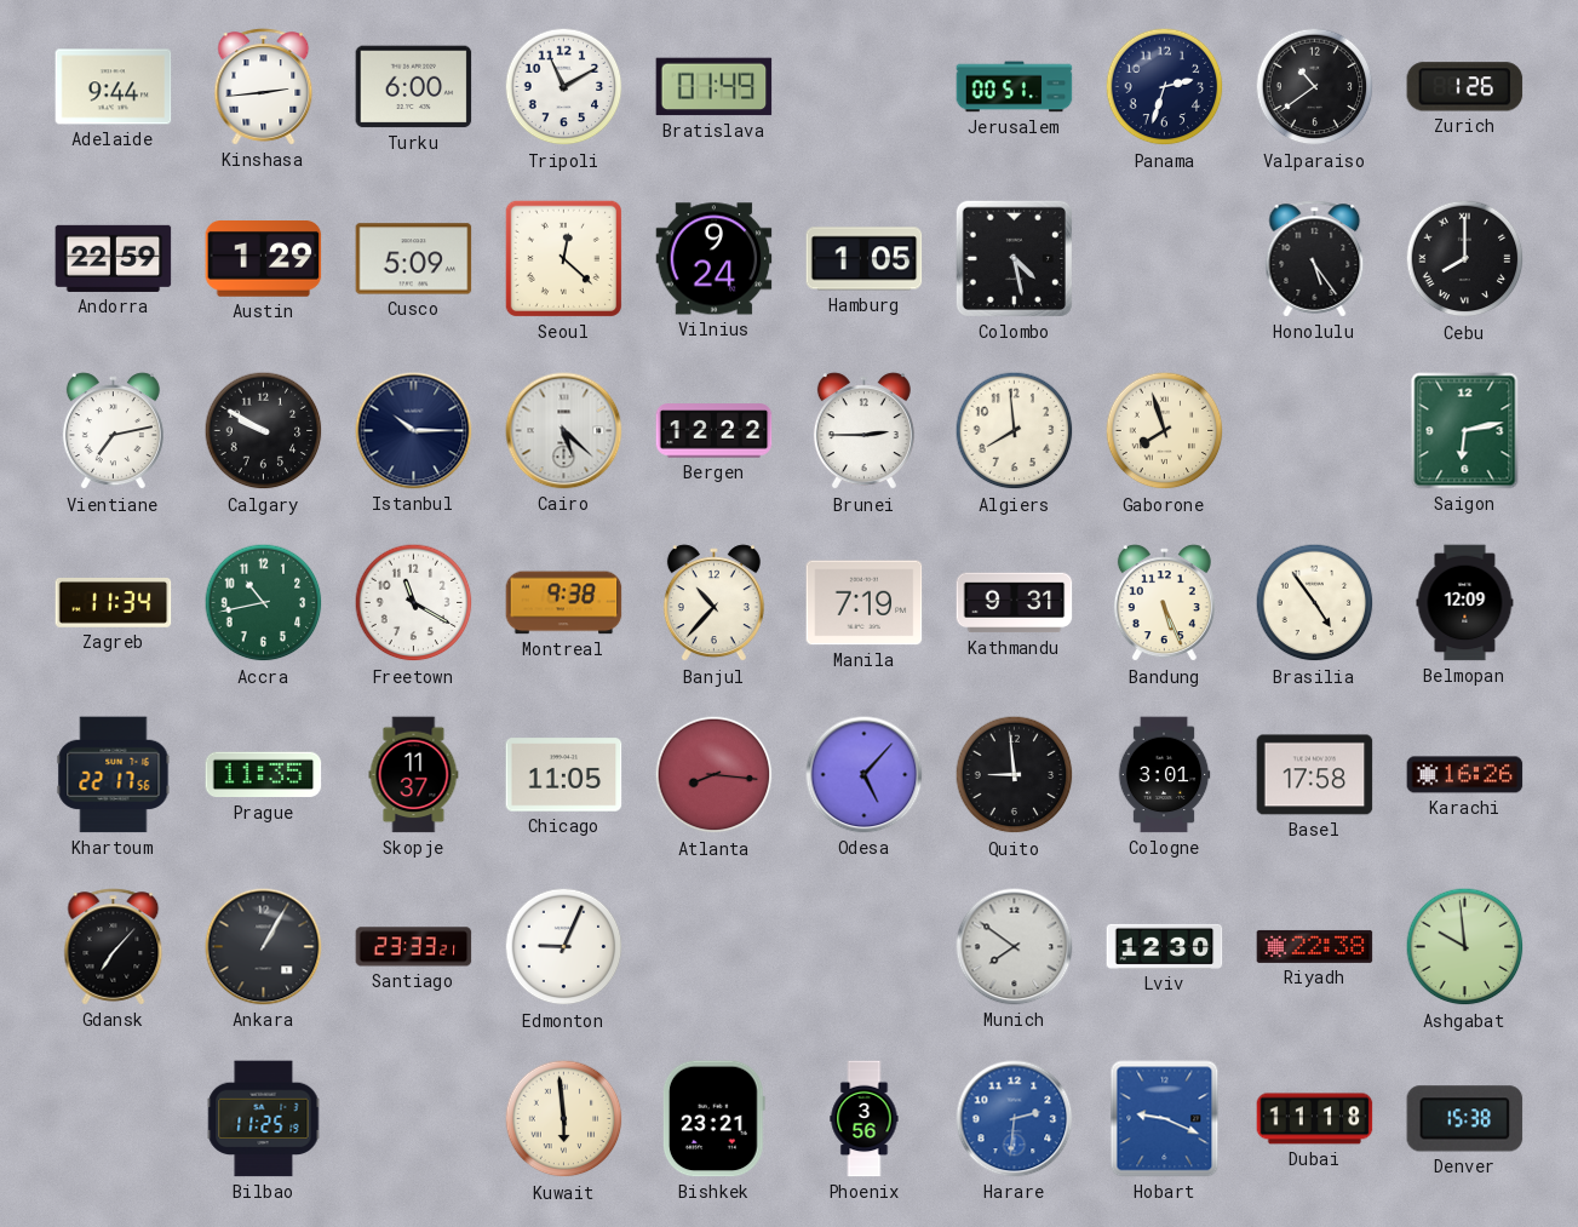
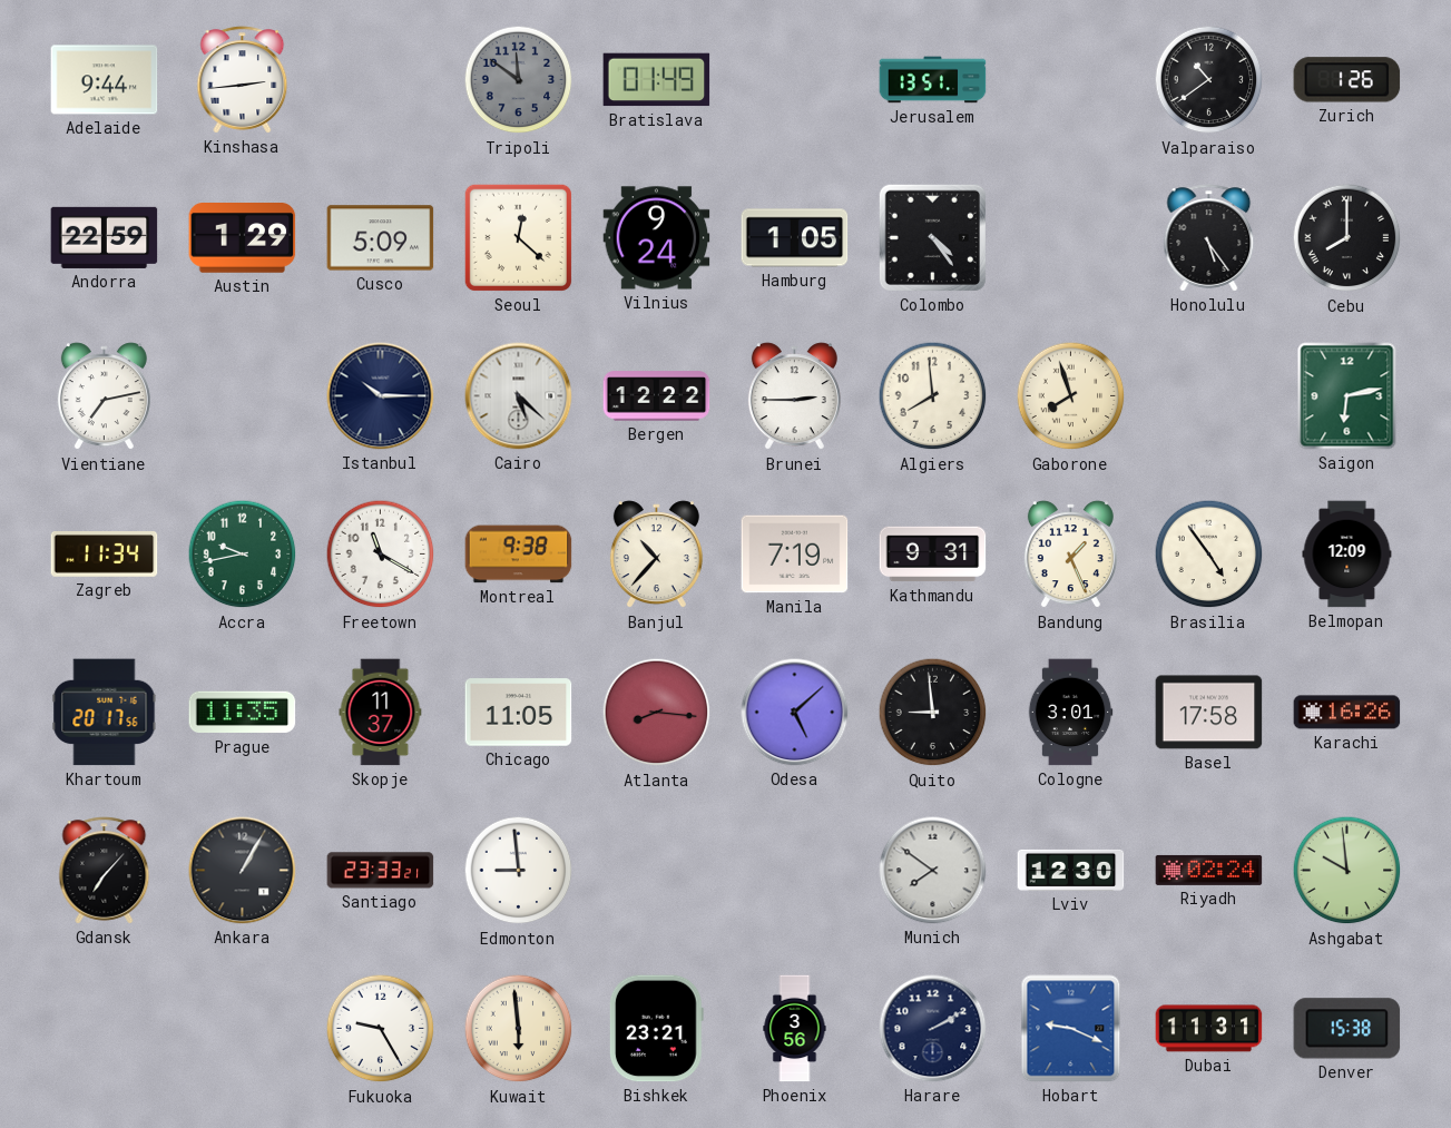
Turku: 6:00 -> none
Tripoli: 11:10 -> 11:51
Tripoli dial: white -> grey
Jerusalem: 00:51 -> 13:51
Panama: 2:33 -> none
Colombo: 4:28 -> 4:24
Calgary: 9:50 -> none
Accra: 10:43 -> 9:43
Bandung: 5:26 -> 1:26
Khartoum: 22:17 -> 20:17
Odesa: 5:07 -> 5:08
Edmonton: 9:04 -> 8:59
Riyadh: 22:38 -> 02:24
Bilbao: 11:25 -> none
Fukuoka: none -> 9:25
Harare: 2:31 -> 2:10
Harare dial: blue -> navy
Dubai: 11:18 -> 11:31
